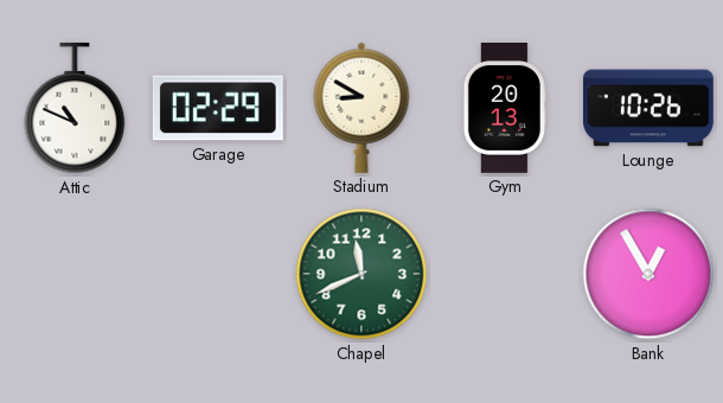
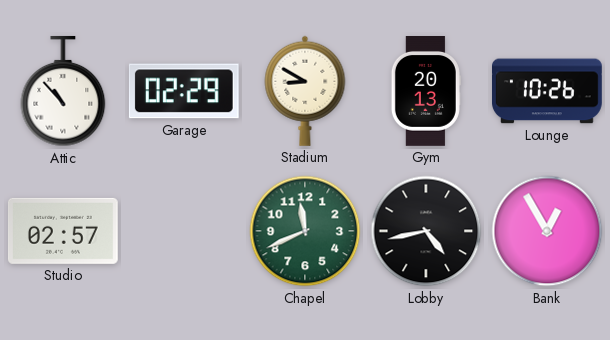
Attic: 10:49 -> 10:53
Studio: none -> 02:57
Lobby: none -> 4:43
